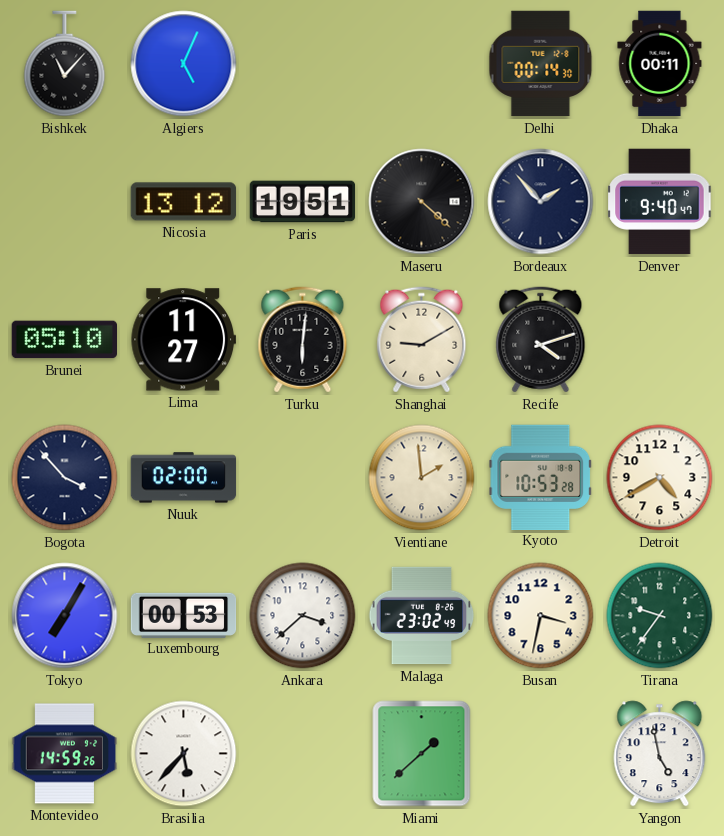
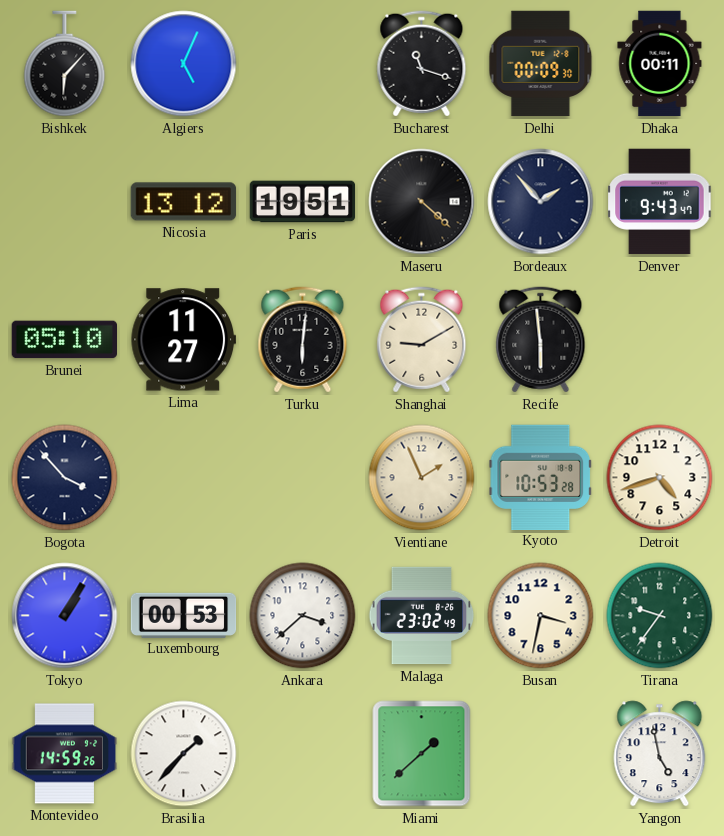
Bishkek: 11:07 -> 6:07
Bucharest: none -> 11:18
Delhi: 00:14 -> 00:09
Denver: 9:40 -> 9:43
Recife: 4:12 -> 5:59
Nuuk: 02:00 -> none
Vientiane: 1:59 -> 1:56
Detroit: 4:40 -> 4:42
Tokyo: 7:05 -> 1:05
Brasilia: 5:37 -> 1:37
